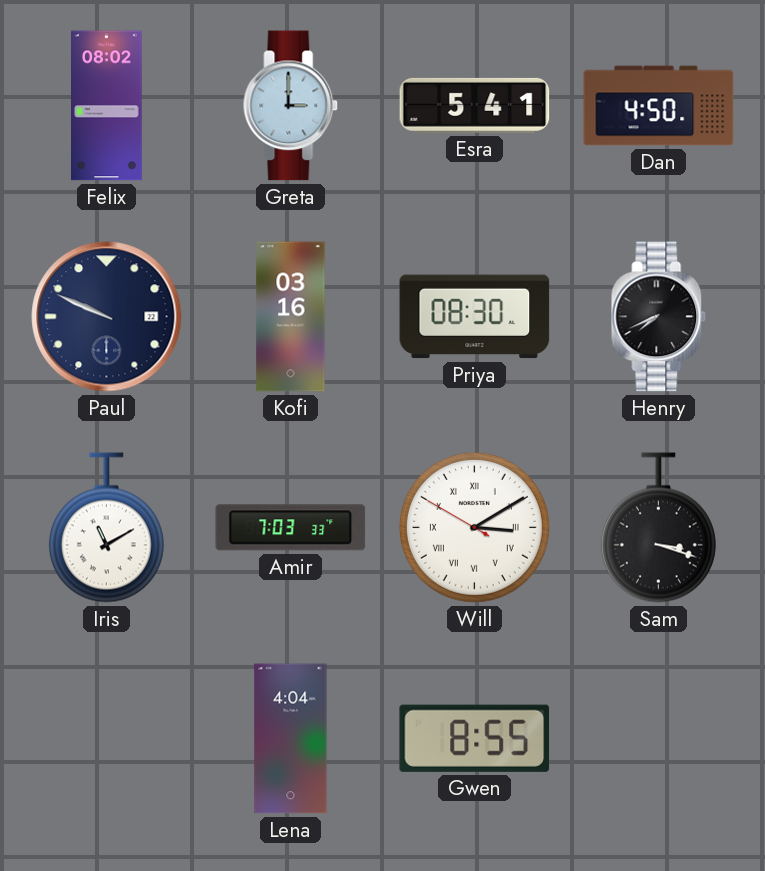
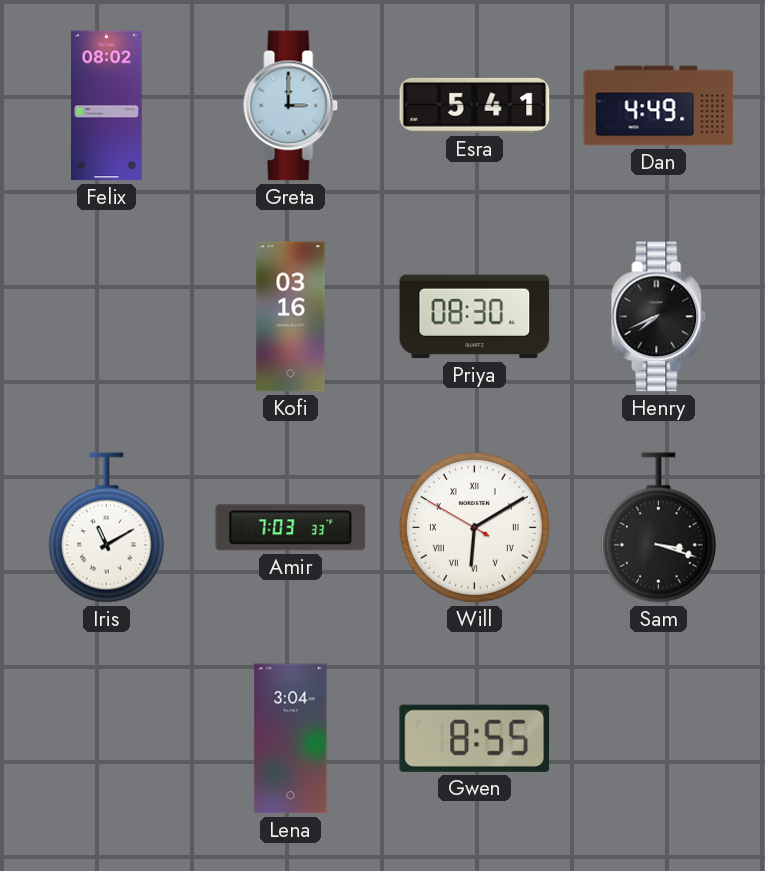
Dan: 4:50 -> 4:49
Paul: 9:49 -> none
Will: 3:09 -> 6:09
Lena: 4:04 -> 3:04
